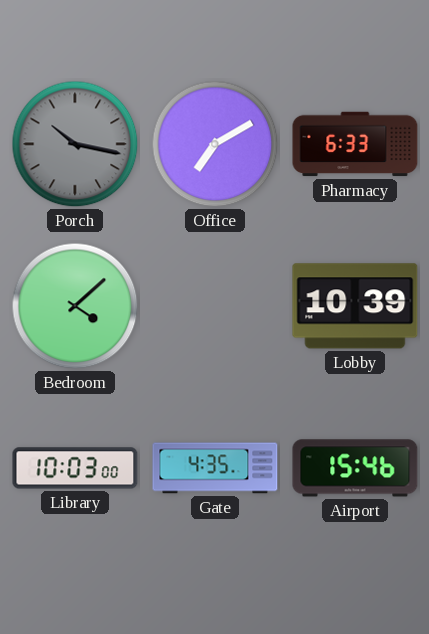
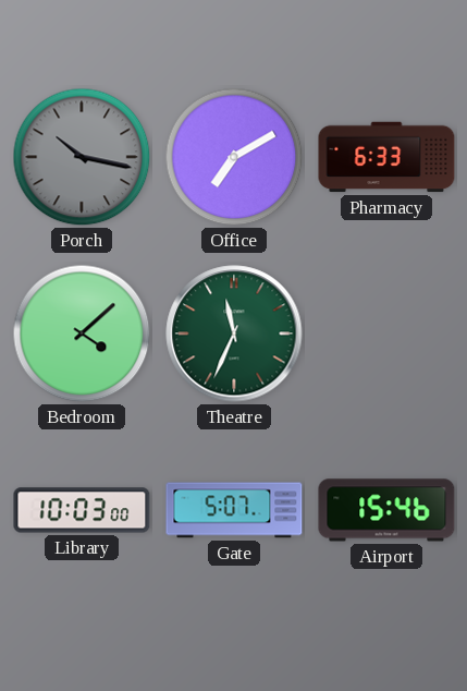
Theatre: none -> 11:34
Lobby: 10:39 -> none
Gate: 4:35 -> 5:07
